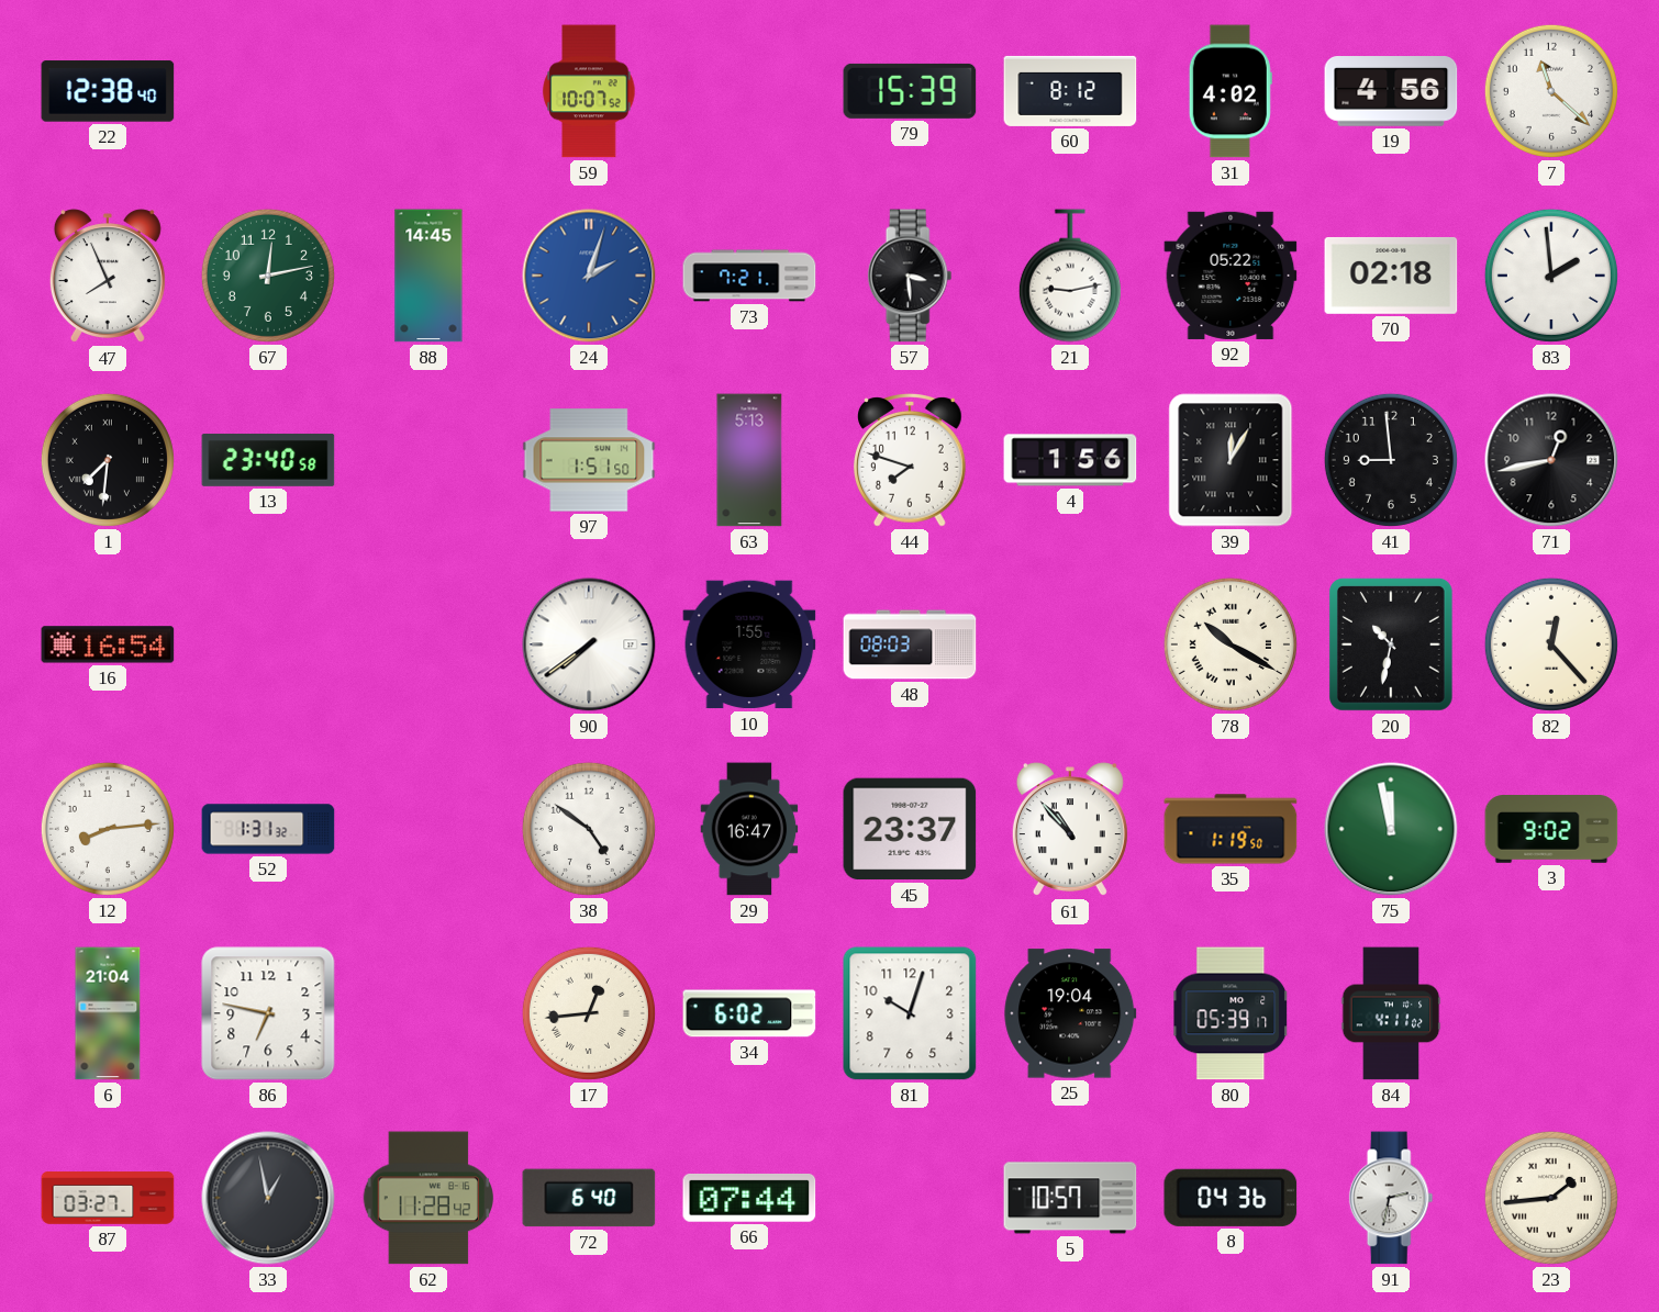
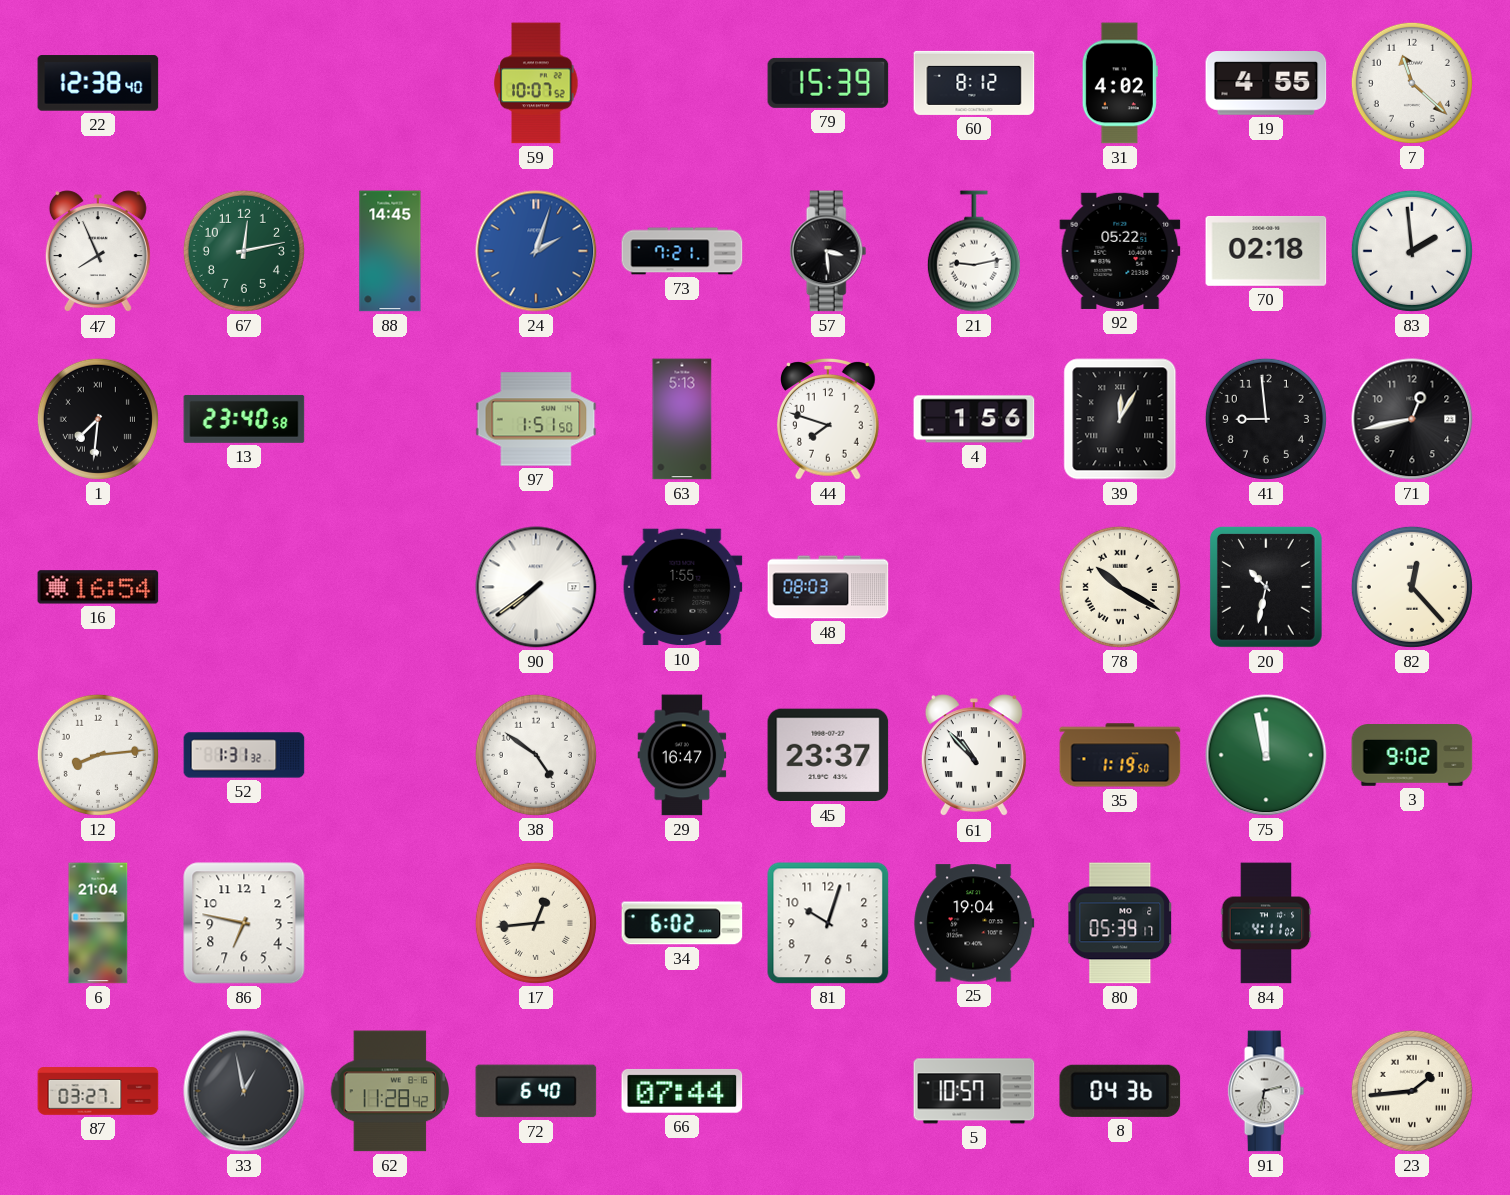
19: 4:56 -> 4:55
